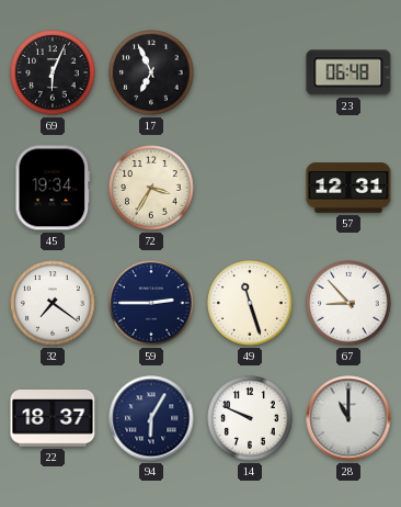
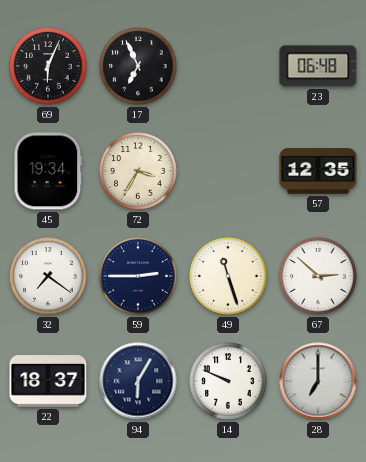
57: 12:31 -> 12:35
67: 8:53 -> 2:52
28: 11:00 -> 7:00
